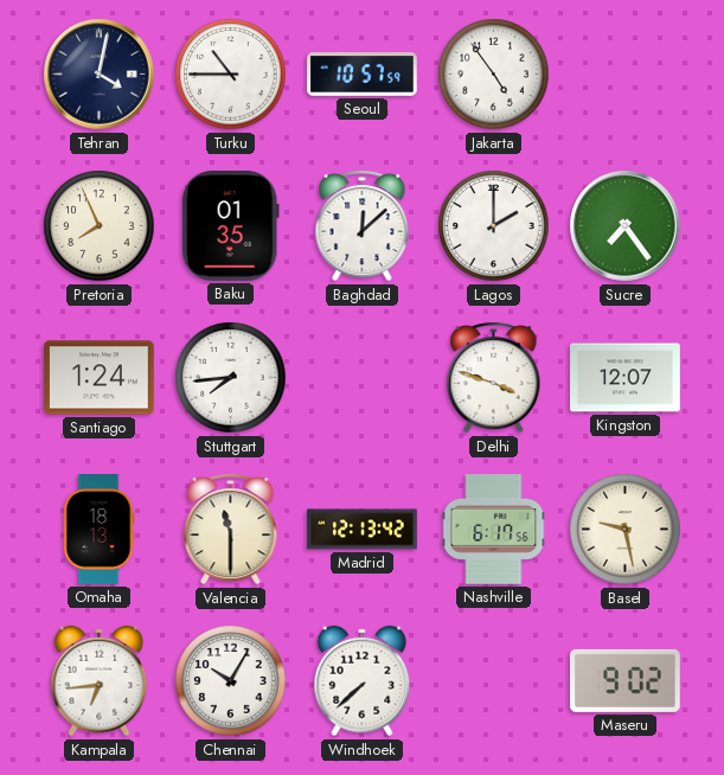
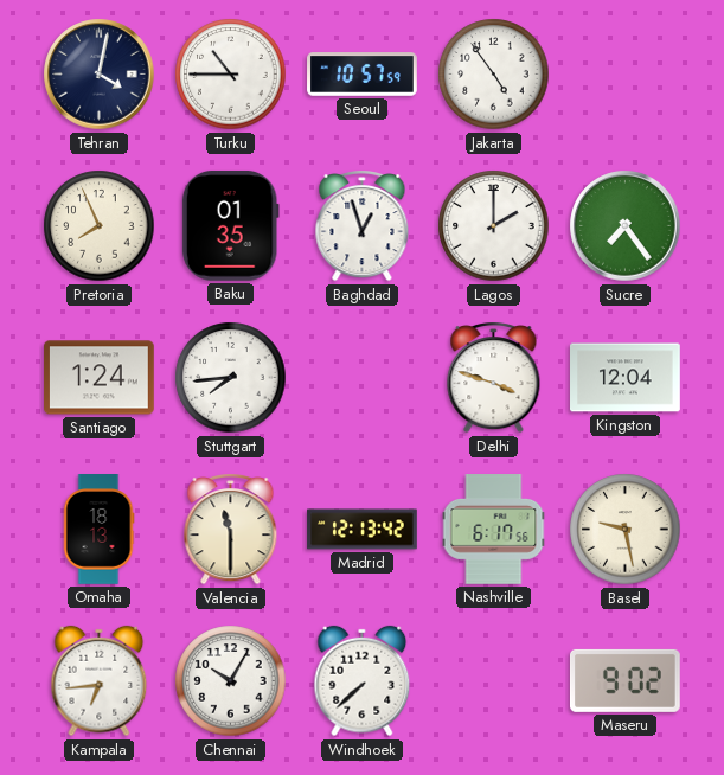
Baghdad: 12:08 -> 12:57
Kingston: 12:07 -> 12:04
